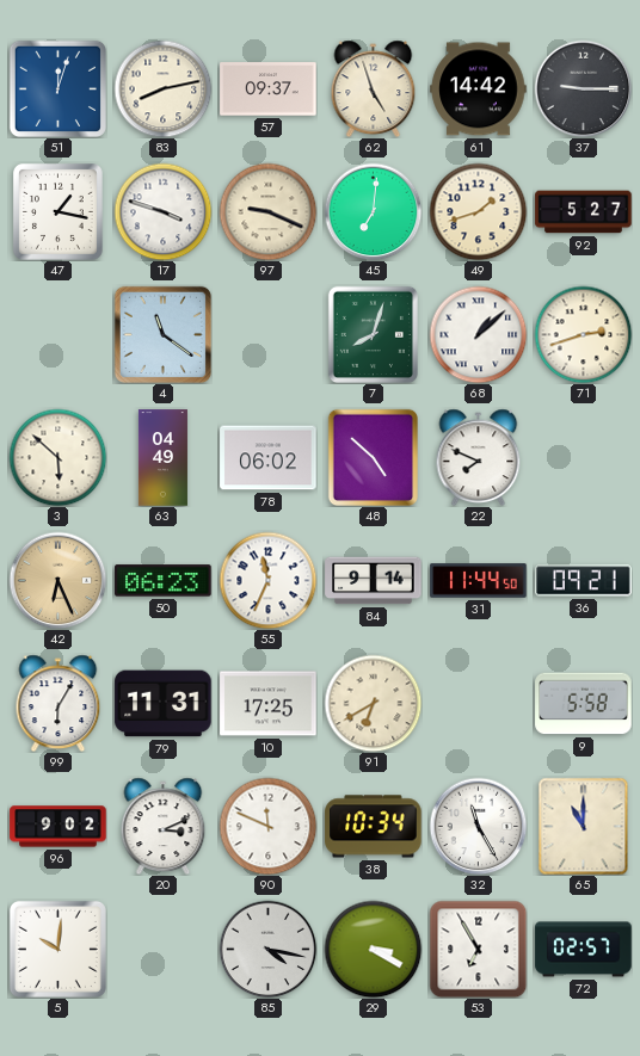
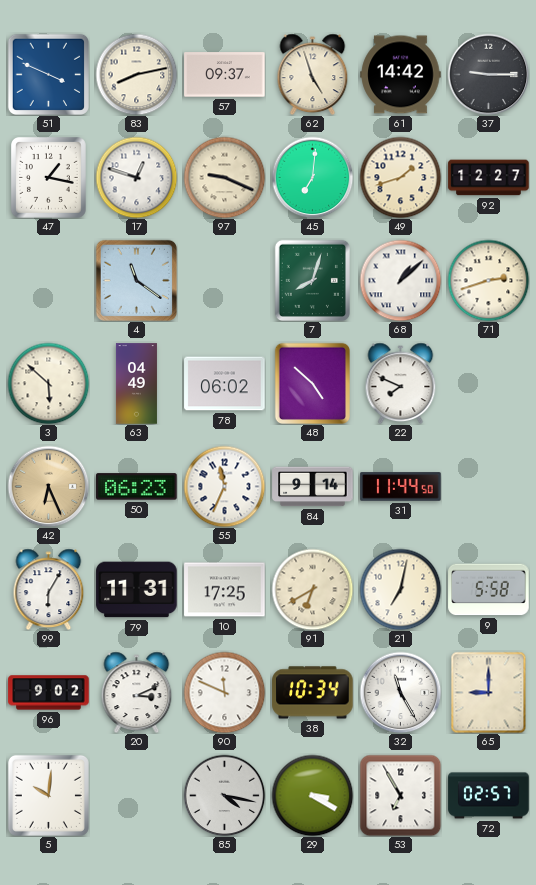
51: 12:03 -> 3:49
17: 3:48 -> 12:48
92: 5:27 -> 12:27
36: 09:21 -> none
21: none -> 7:02
65: 11:00 -> 9:00
